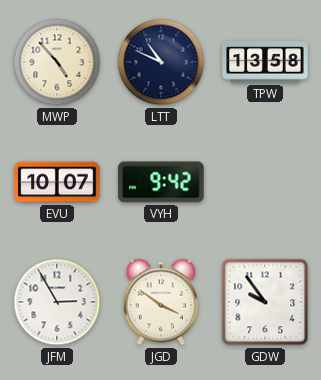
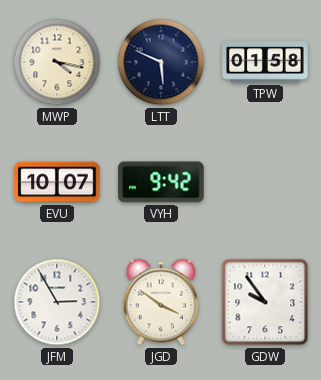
MWP: 4:53 -> 4:17
LTT: 10:49 -> 5:49
TPW: 13:58 -> 01:58
